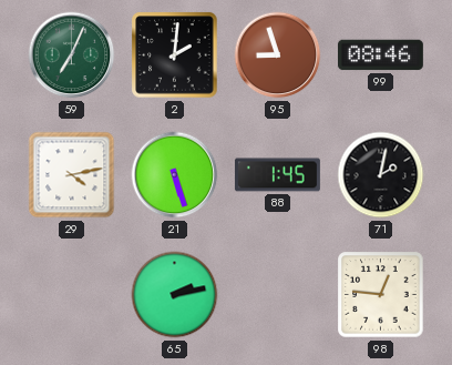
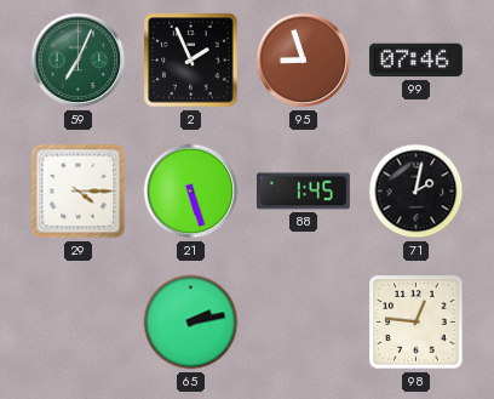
2: 2:01 -> 1:56
99: 08:46 -> 07:46
29: 4:13 -> 4:15
